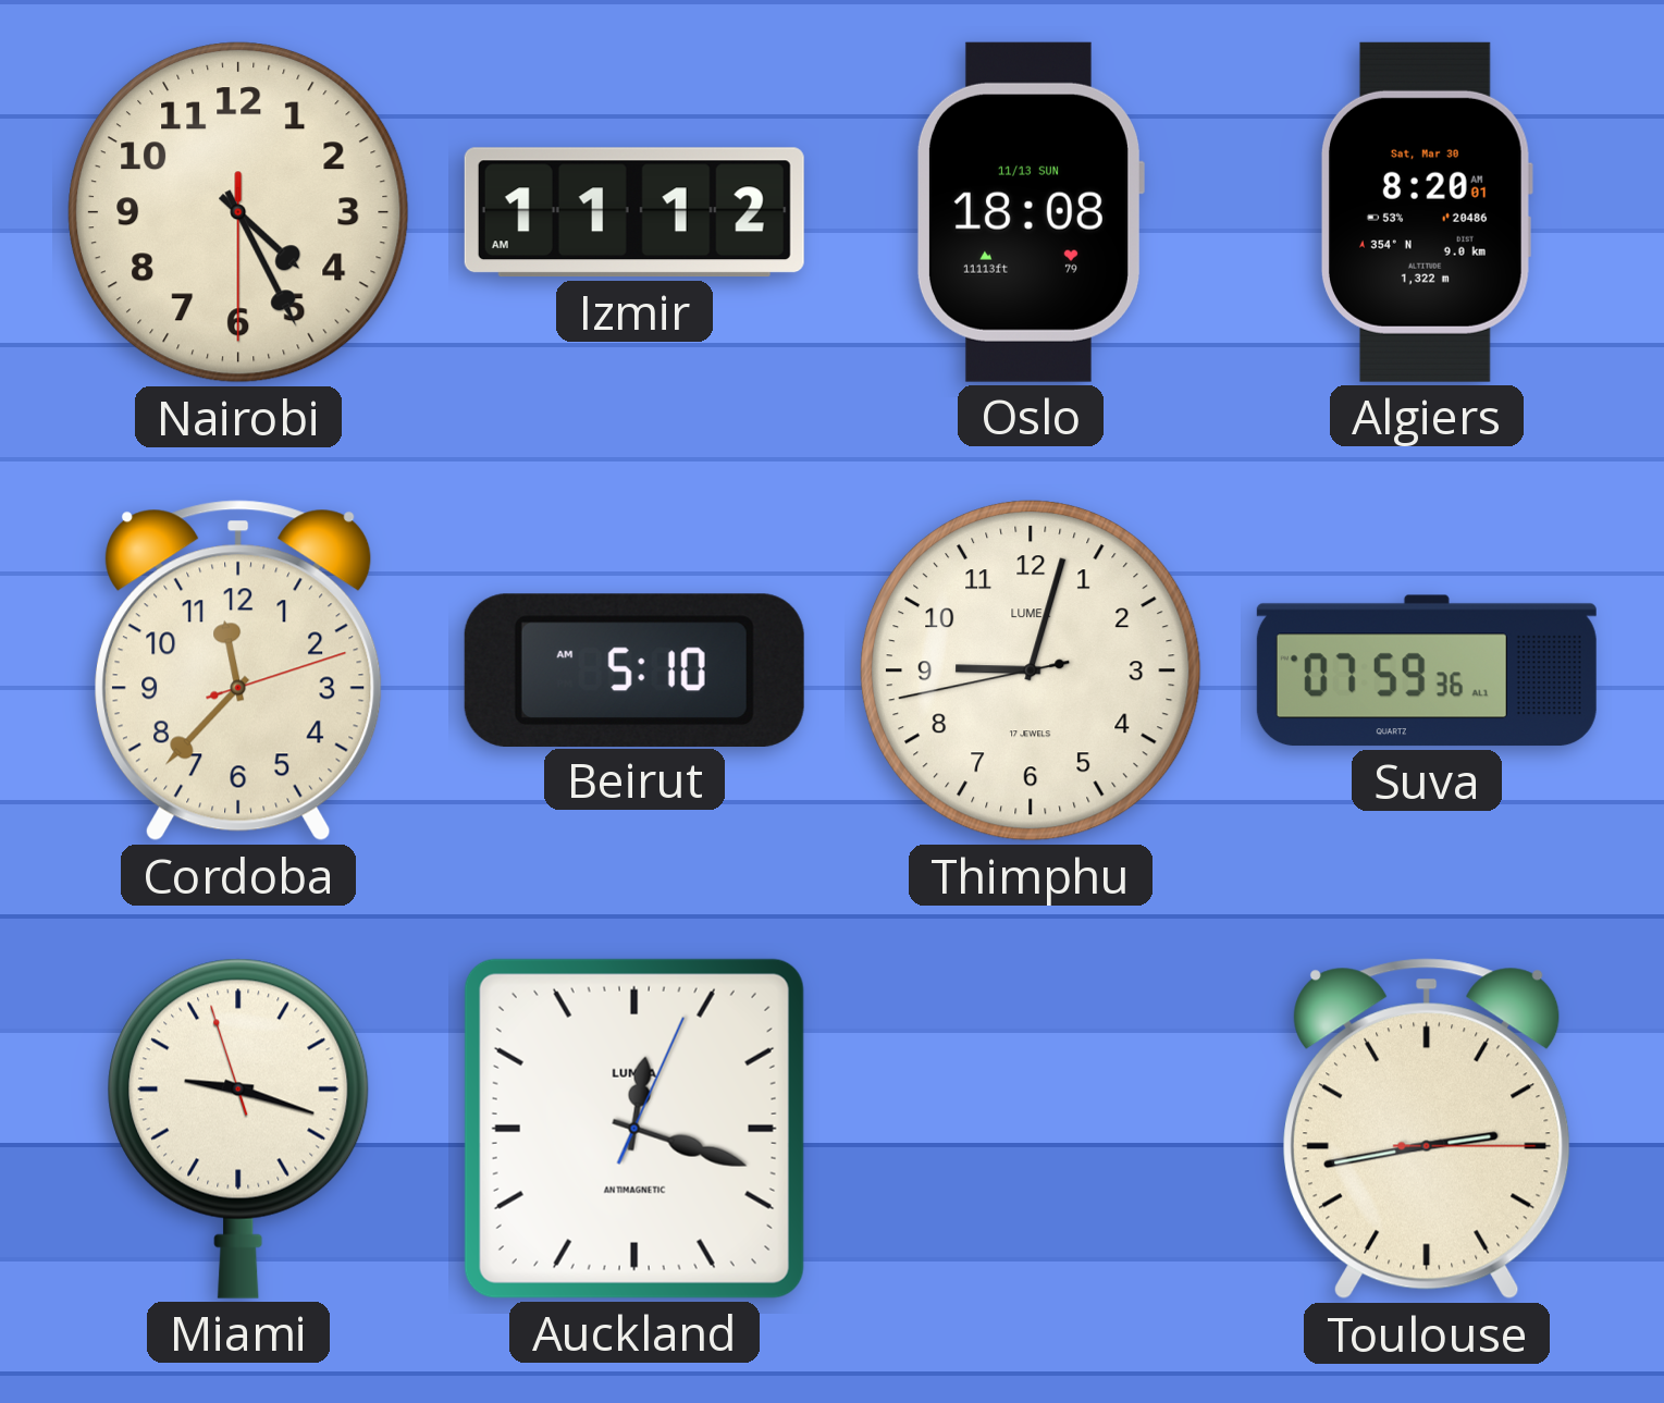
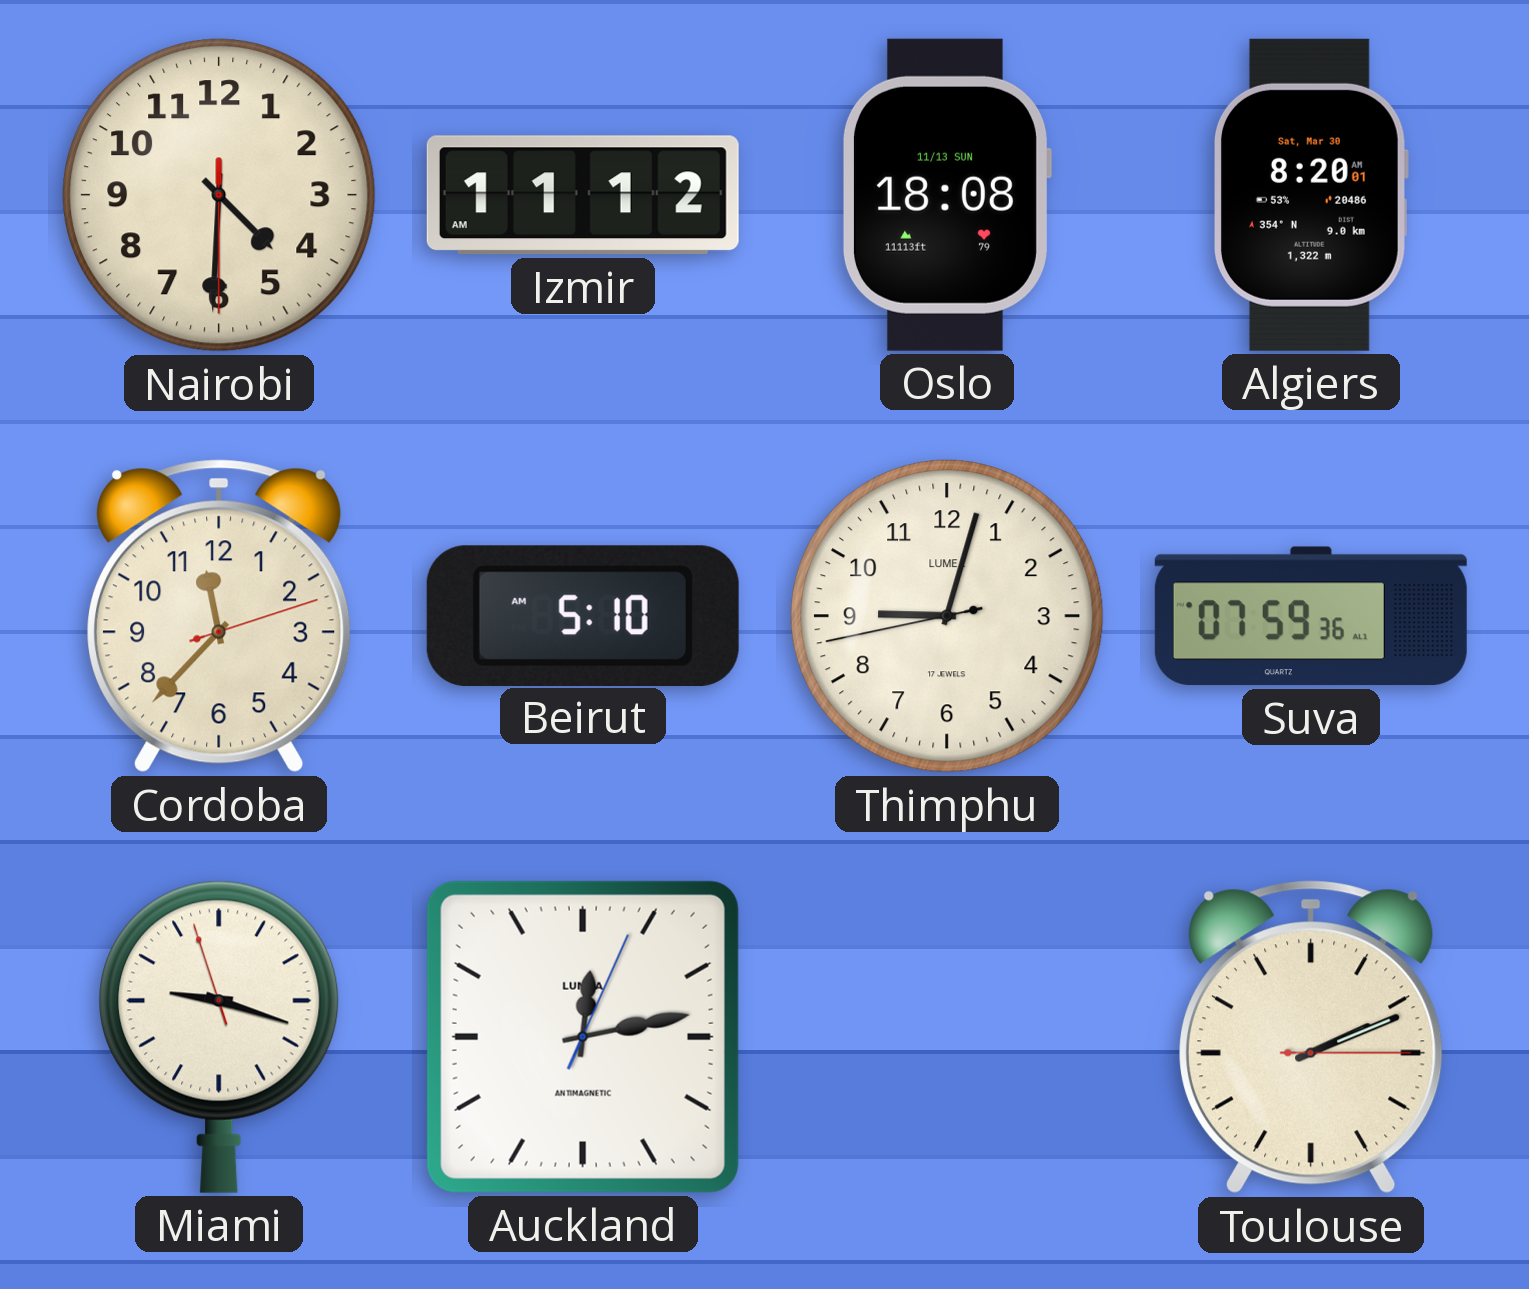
Nairobi: 4:25 -> 4:30
Auckland: 12:18 -> 12:13
Toulouse: 2:43 -> 2:11
